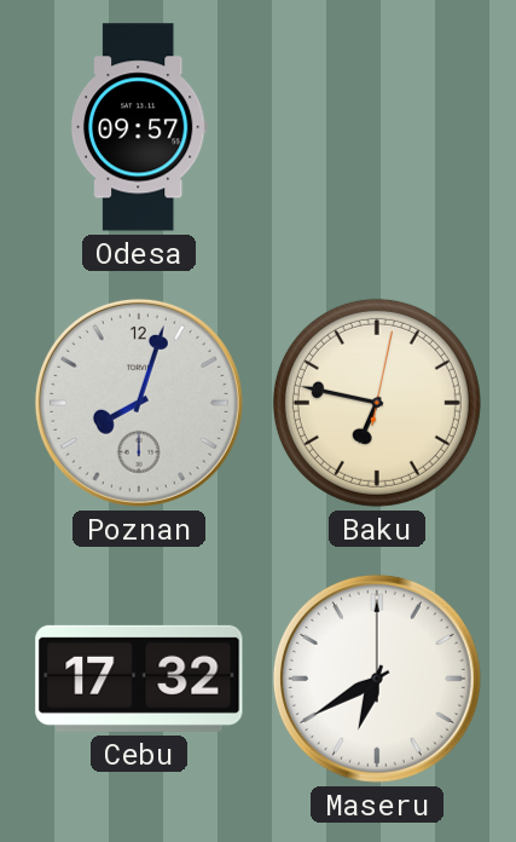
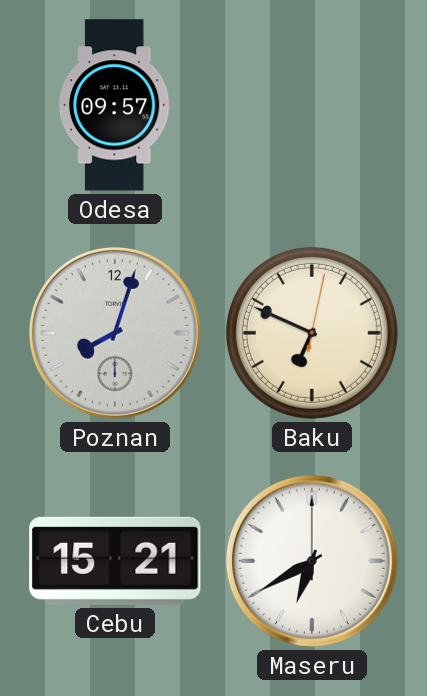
Baku: 6:47 -> 6:49
Cebu: 17:32 -> 15:21
